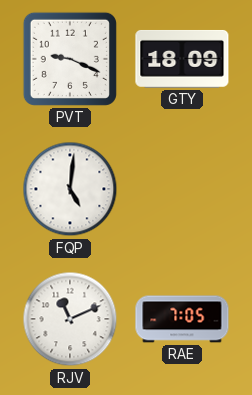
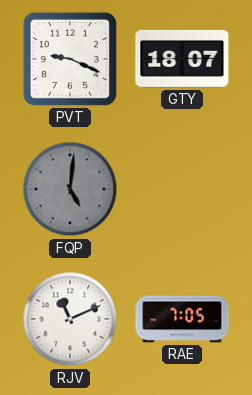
GTY: 18:09 -> 18:07
FQP dial: white -> grey
